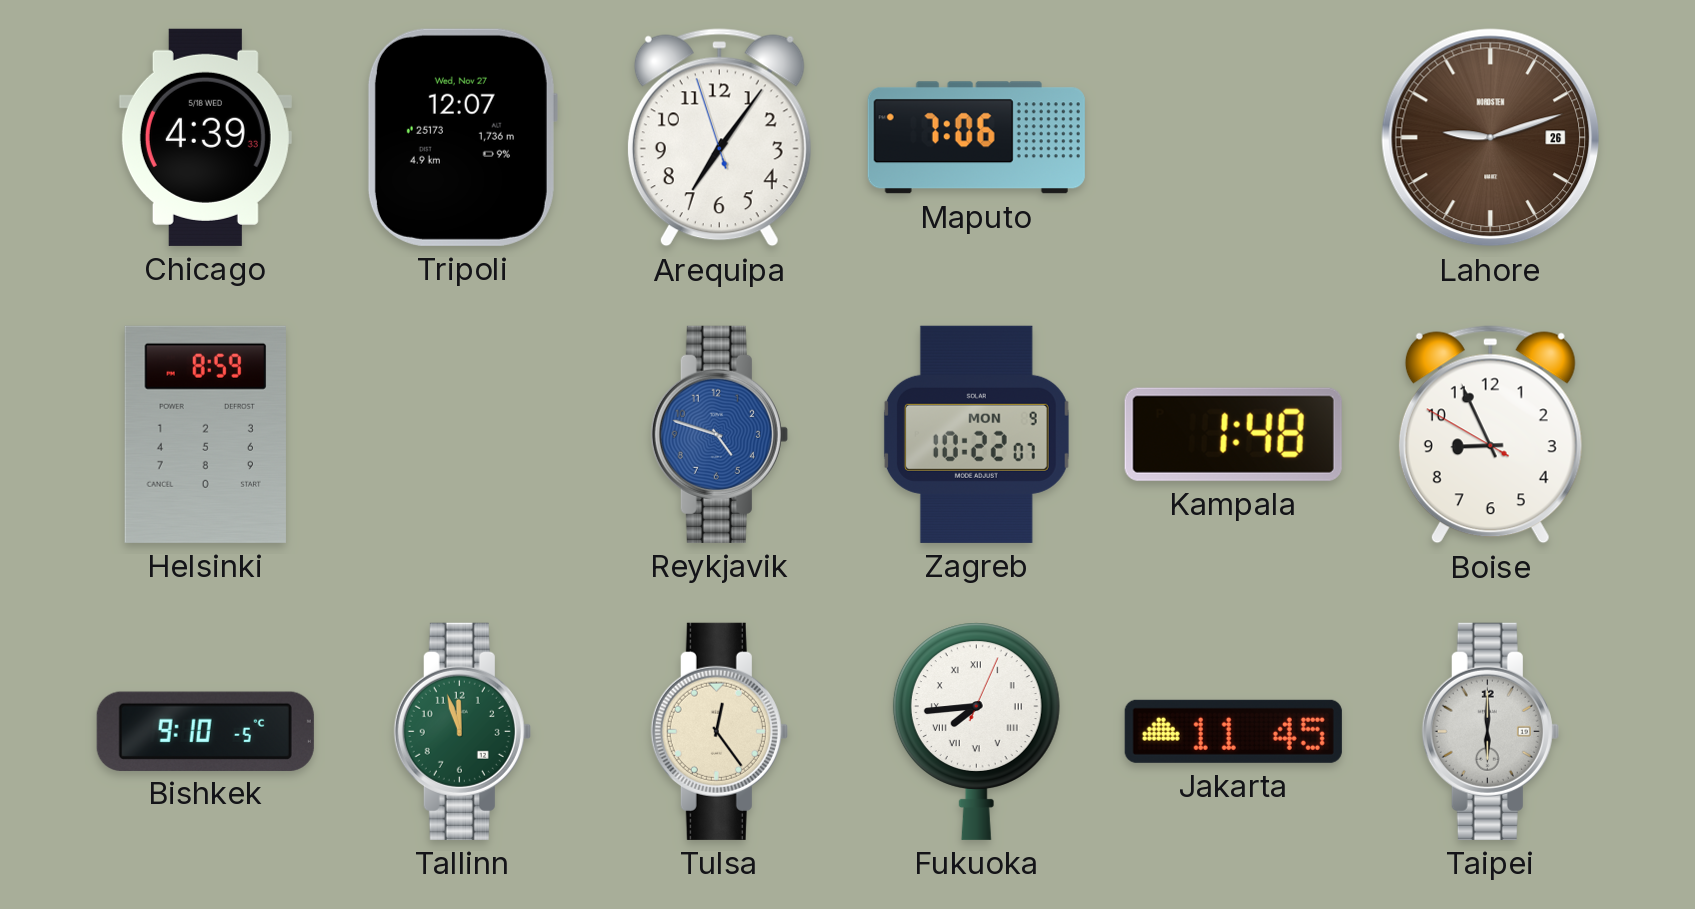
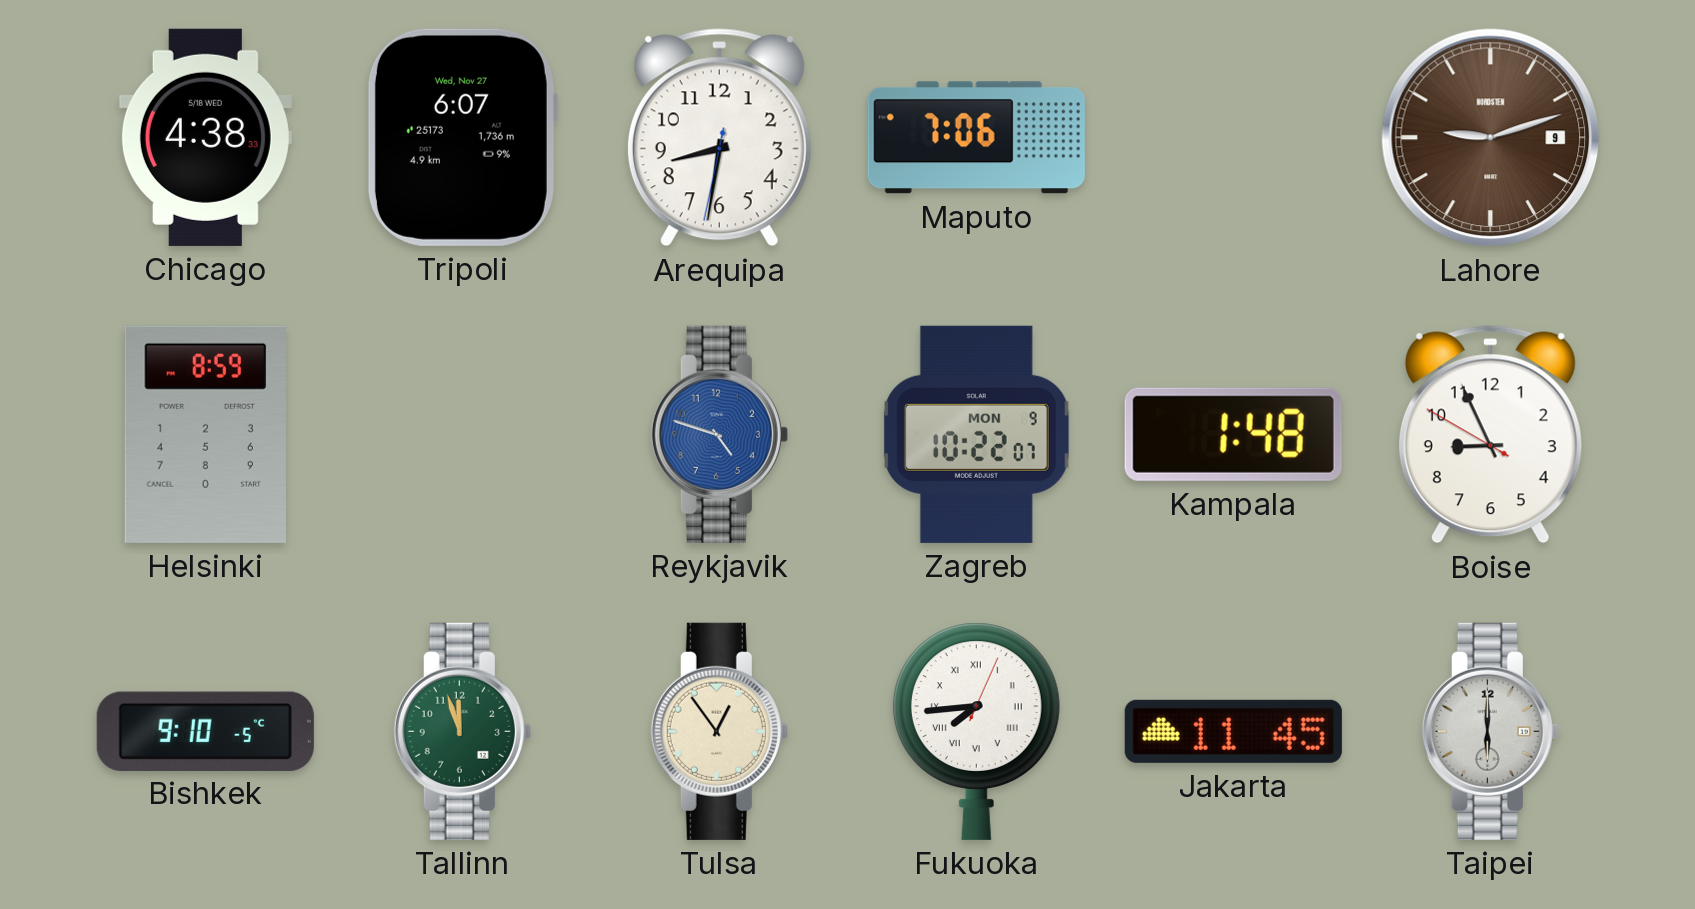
Chicago: 4:39 -> 4:38
Tripoli: 12:07 -> 6:07
Arequipa: 7:05 -> 8:31
Lahore date: 26 -> 9
Tulsa: 12:24 -> 12:54
